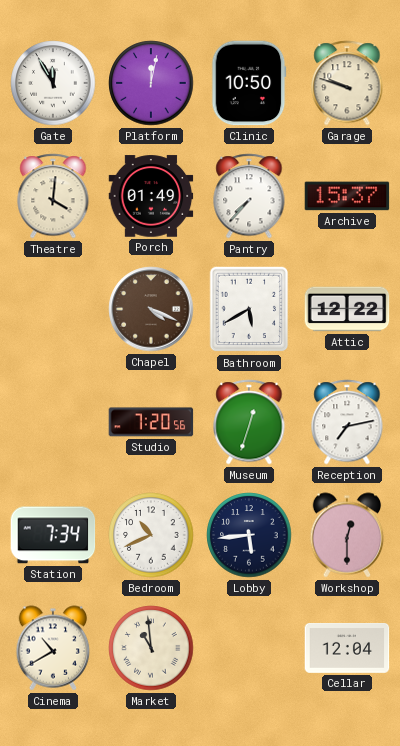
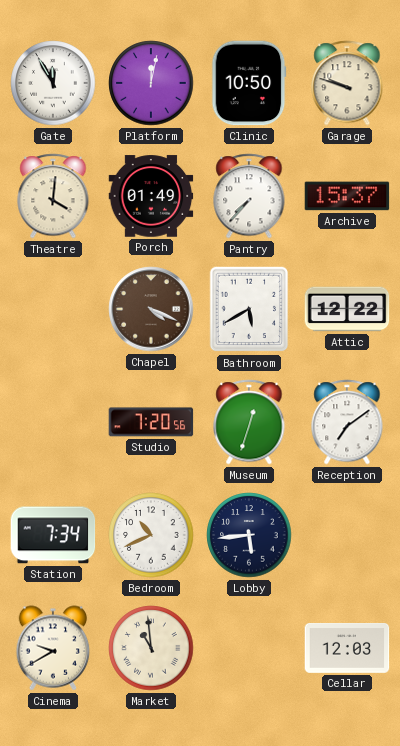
Reception: 7:13 -> 7:09
Workshop: 12:30 -> none
Cinema: 10:40 -> 9:40
Cellar: 12:04 -> 12:03
